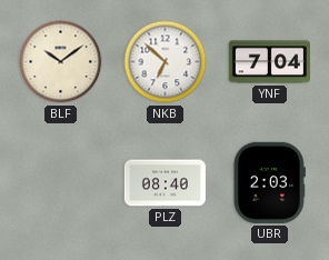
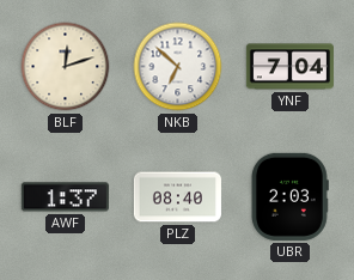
BLF: 10:09 -> 12:12
AWF: none -> 1:37
